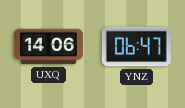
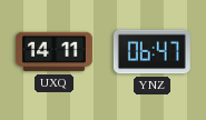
UXQ: 14:06 -> 14:11
